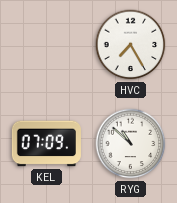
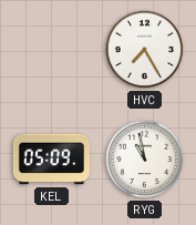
KEL: 07:09 -> 05:09
RYG: 10:52 -> 10:58
